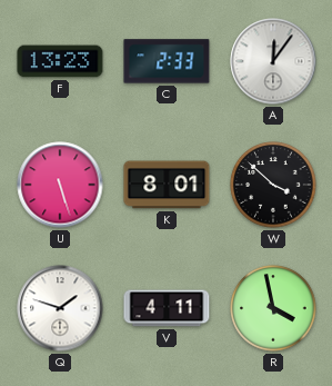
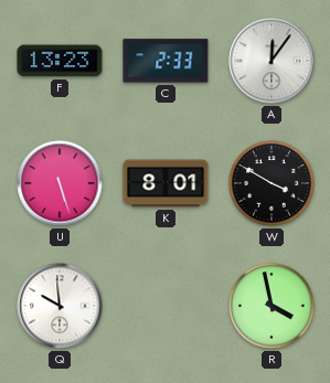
W: 3:52 -> 3:50
Q: 1:48 -> 9:59
V: 4:11 -> none
